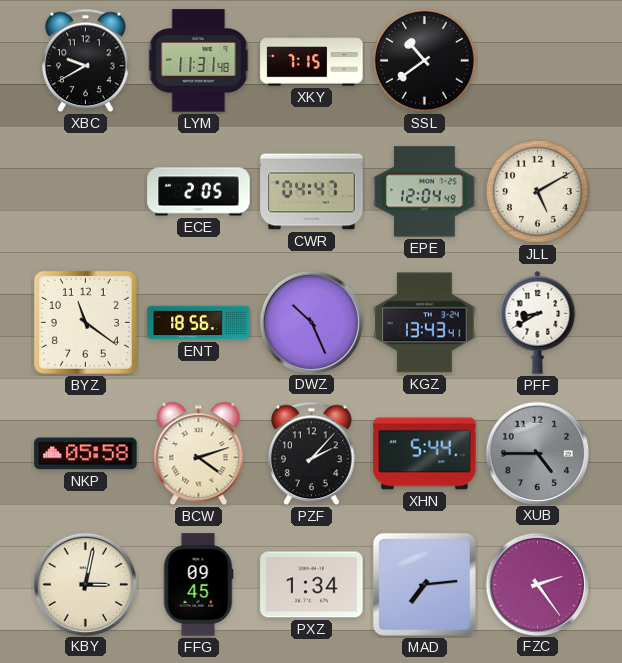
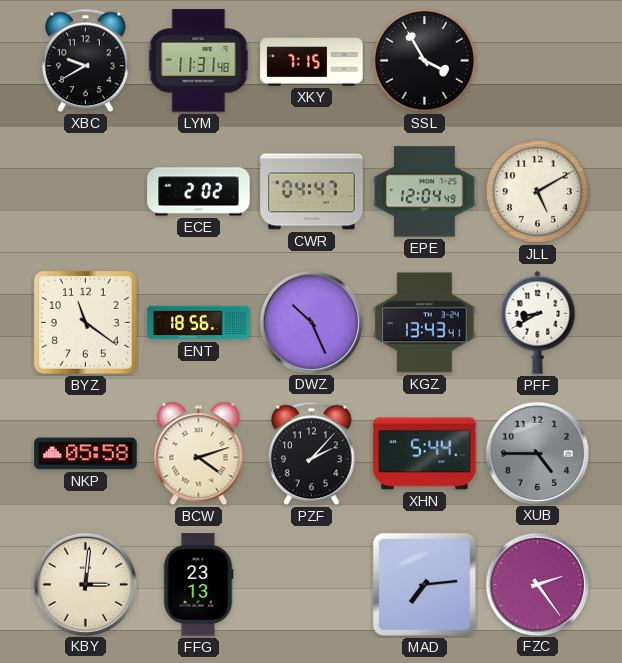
SSL: 10:39 -> 3:55
ECE: 2:05 -> 2:02
KBY: 3:02 -> 3:01
FFG: 09:45 -> 23:13
PXZ: 1:34 -> none
